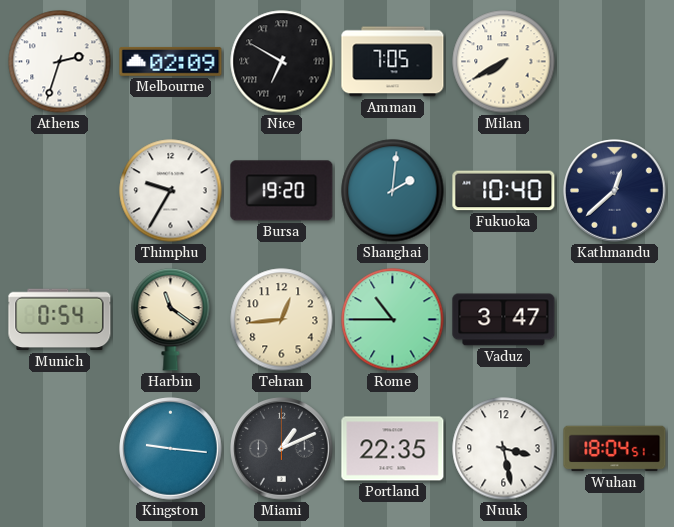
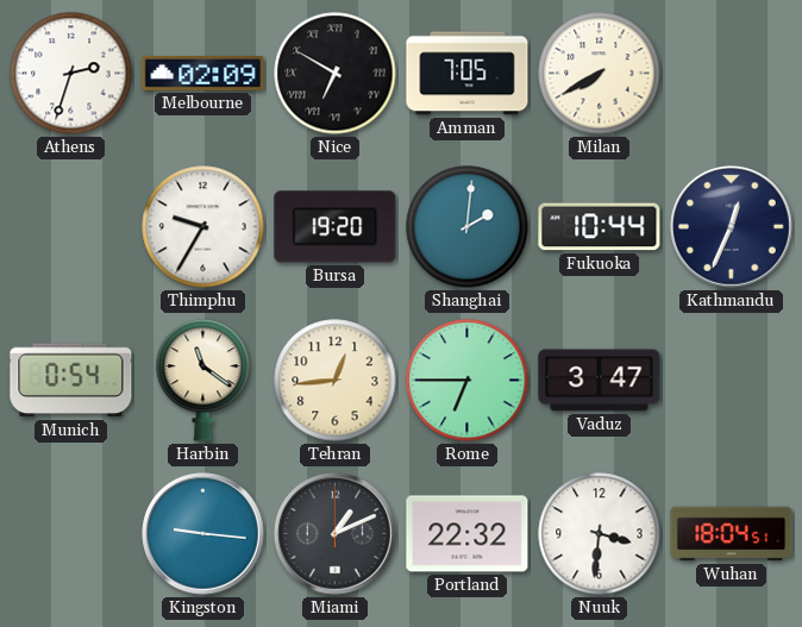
Fukuoka: 10:40 -> 10:44
Kathmandu: 12:38 -> 12:34
Rome: 10:45 -> 6:45
Portland: 22:35 -> 22:32
Nuuk: 3:28 -> 3:31
